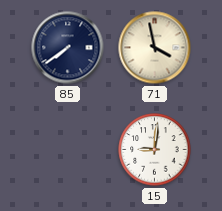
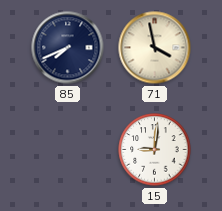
85: 7:39 -> 7:41
